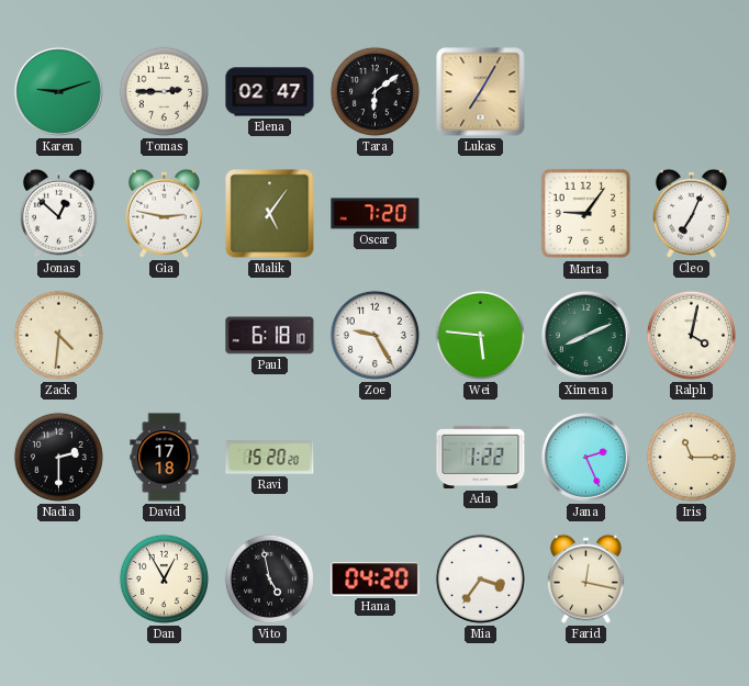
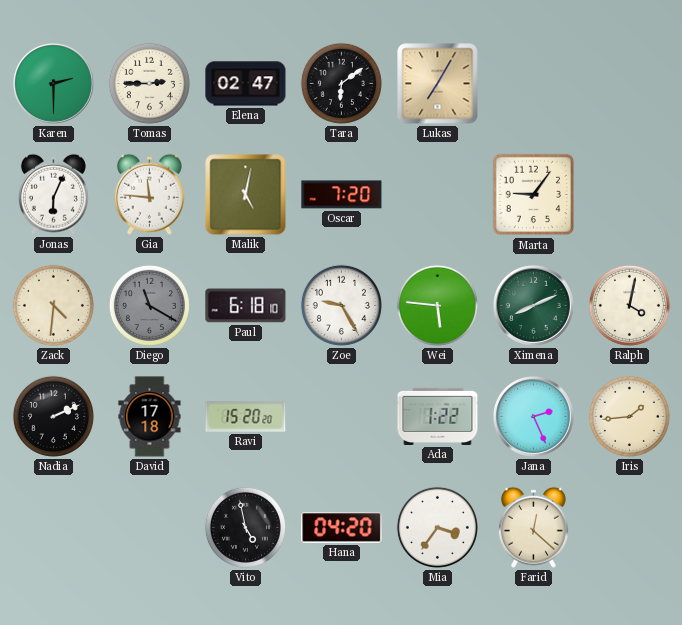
Karen: 9:12 -> 2:30
Jonas: 12:52 -> 6:04
Gia: 2:47 -> 11:46
Malik: 5:06 -> 5:02
Cleo: 7:04 -> none
Diego: none -> 11:20
Nadia: 2:30 -> 2:11
Iris: 11:15 -> 1:44
Dan: 12:55 -> none
Farid: 12:17 -> 12:22
